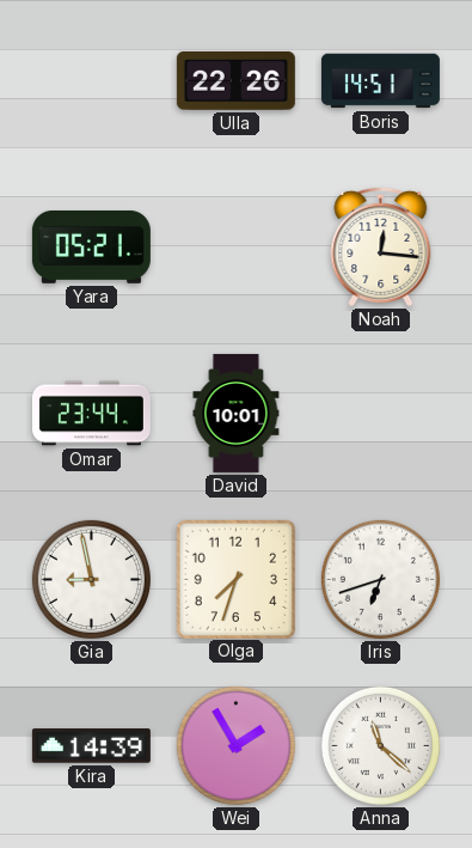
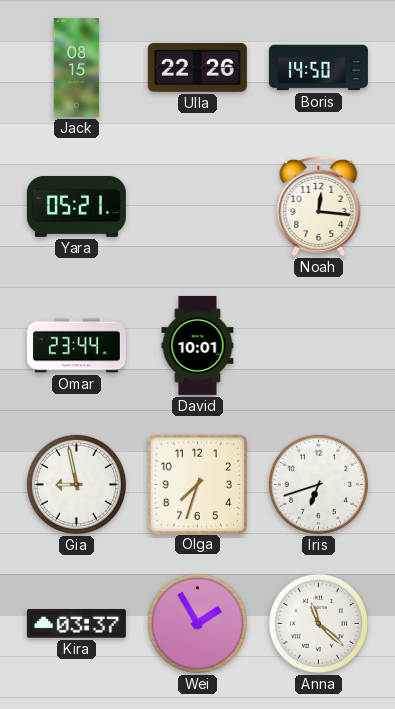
Jack: none -> 08:15
Boris: 14:51 -> 14:50
Kira: 14:39 -> 03:37
